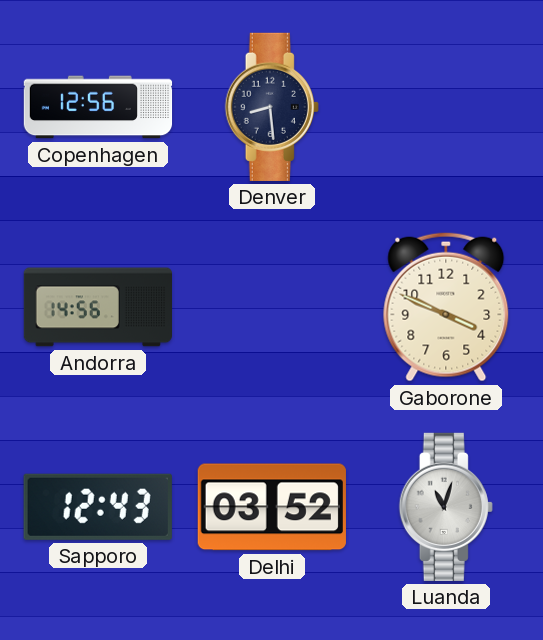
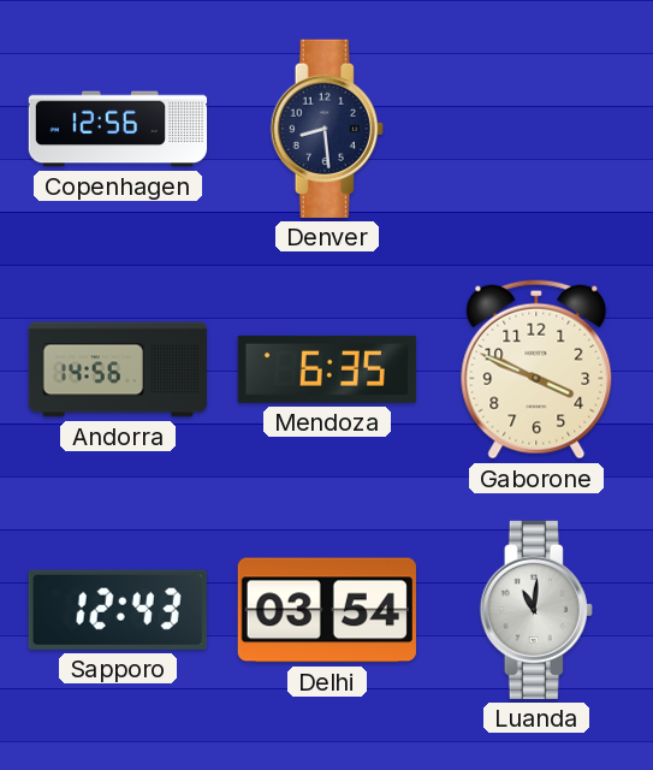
Mendoza: none -> 6:35
Delhi: 03:52 -> 03:54
Luanda: 11:03 -> 11:01
